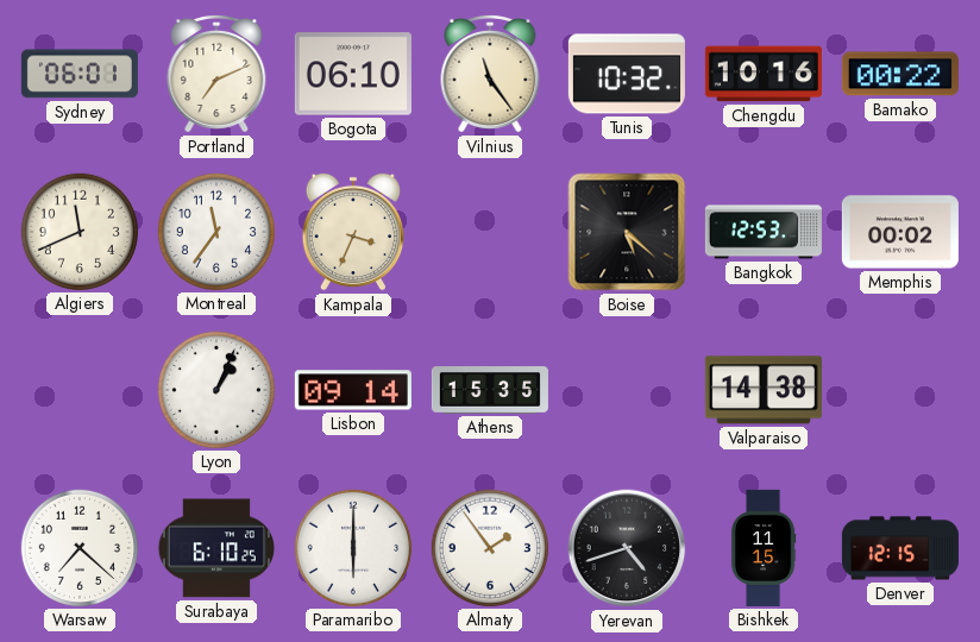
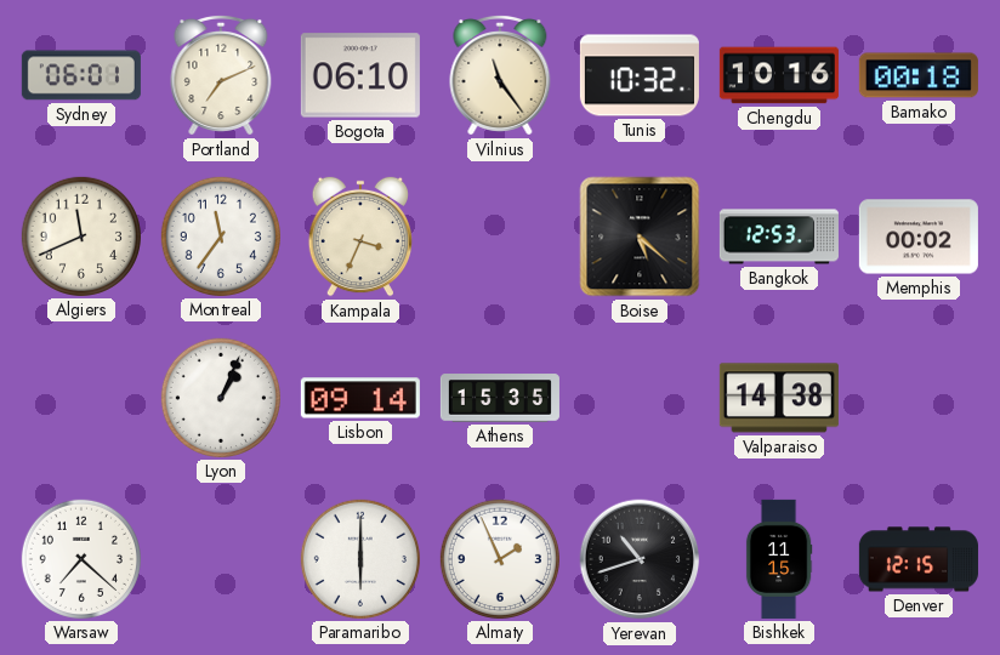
Bamako: 00:22 -> 00:18
Surabaya: 6:10 -> none
Almaty: 1:54 -> 1:56
Yerevan: 4:42 -> 10:42
